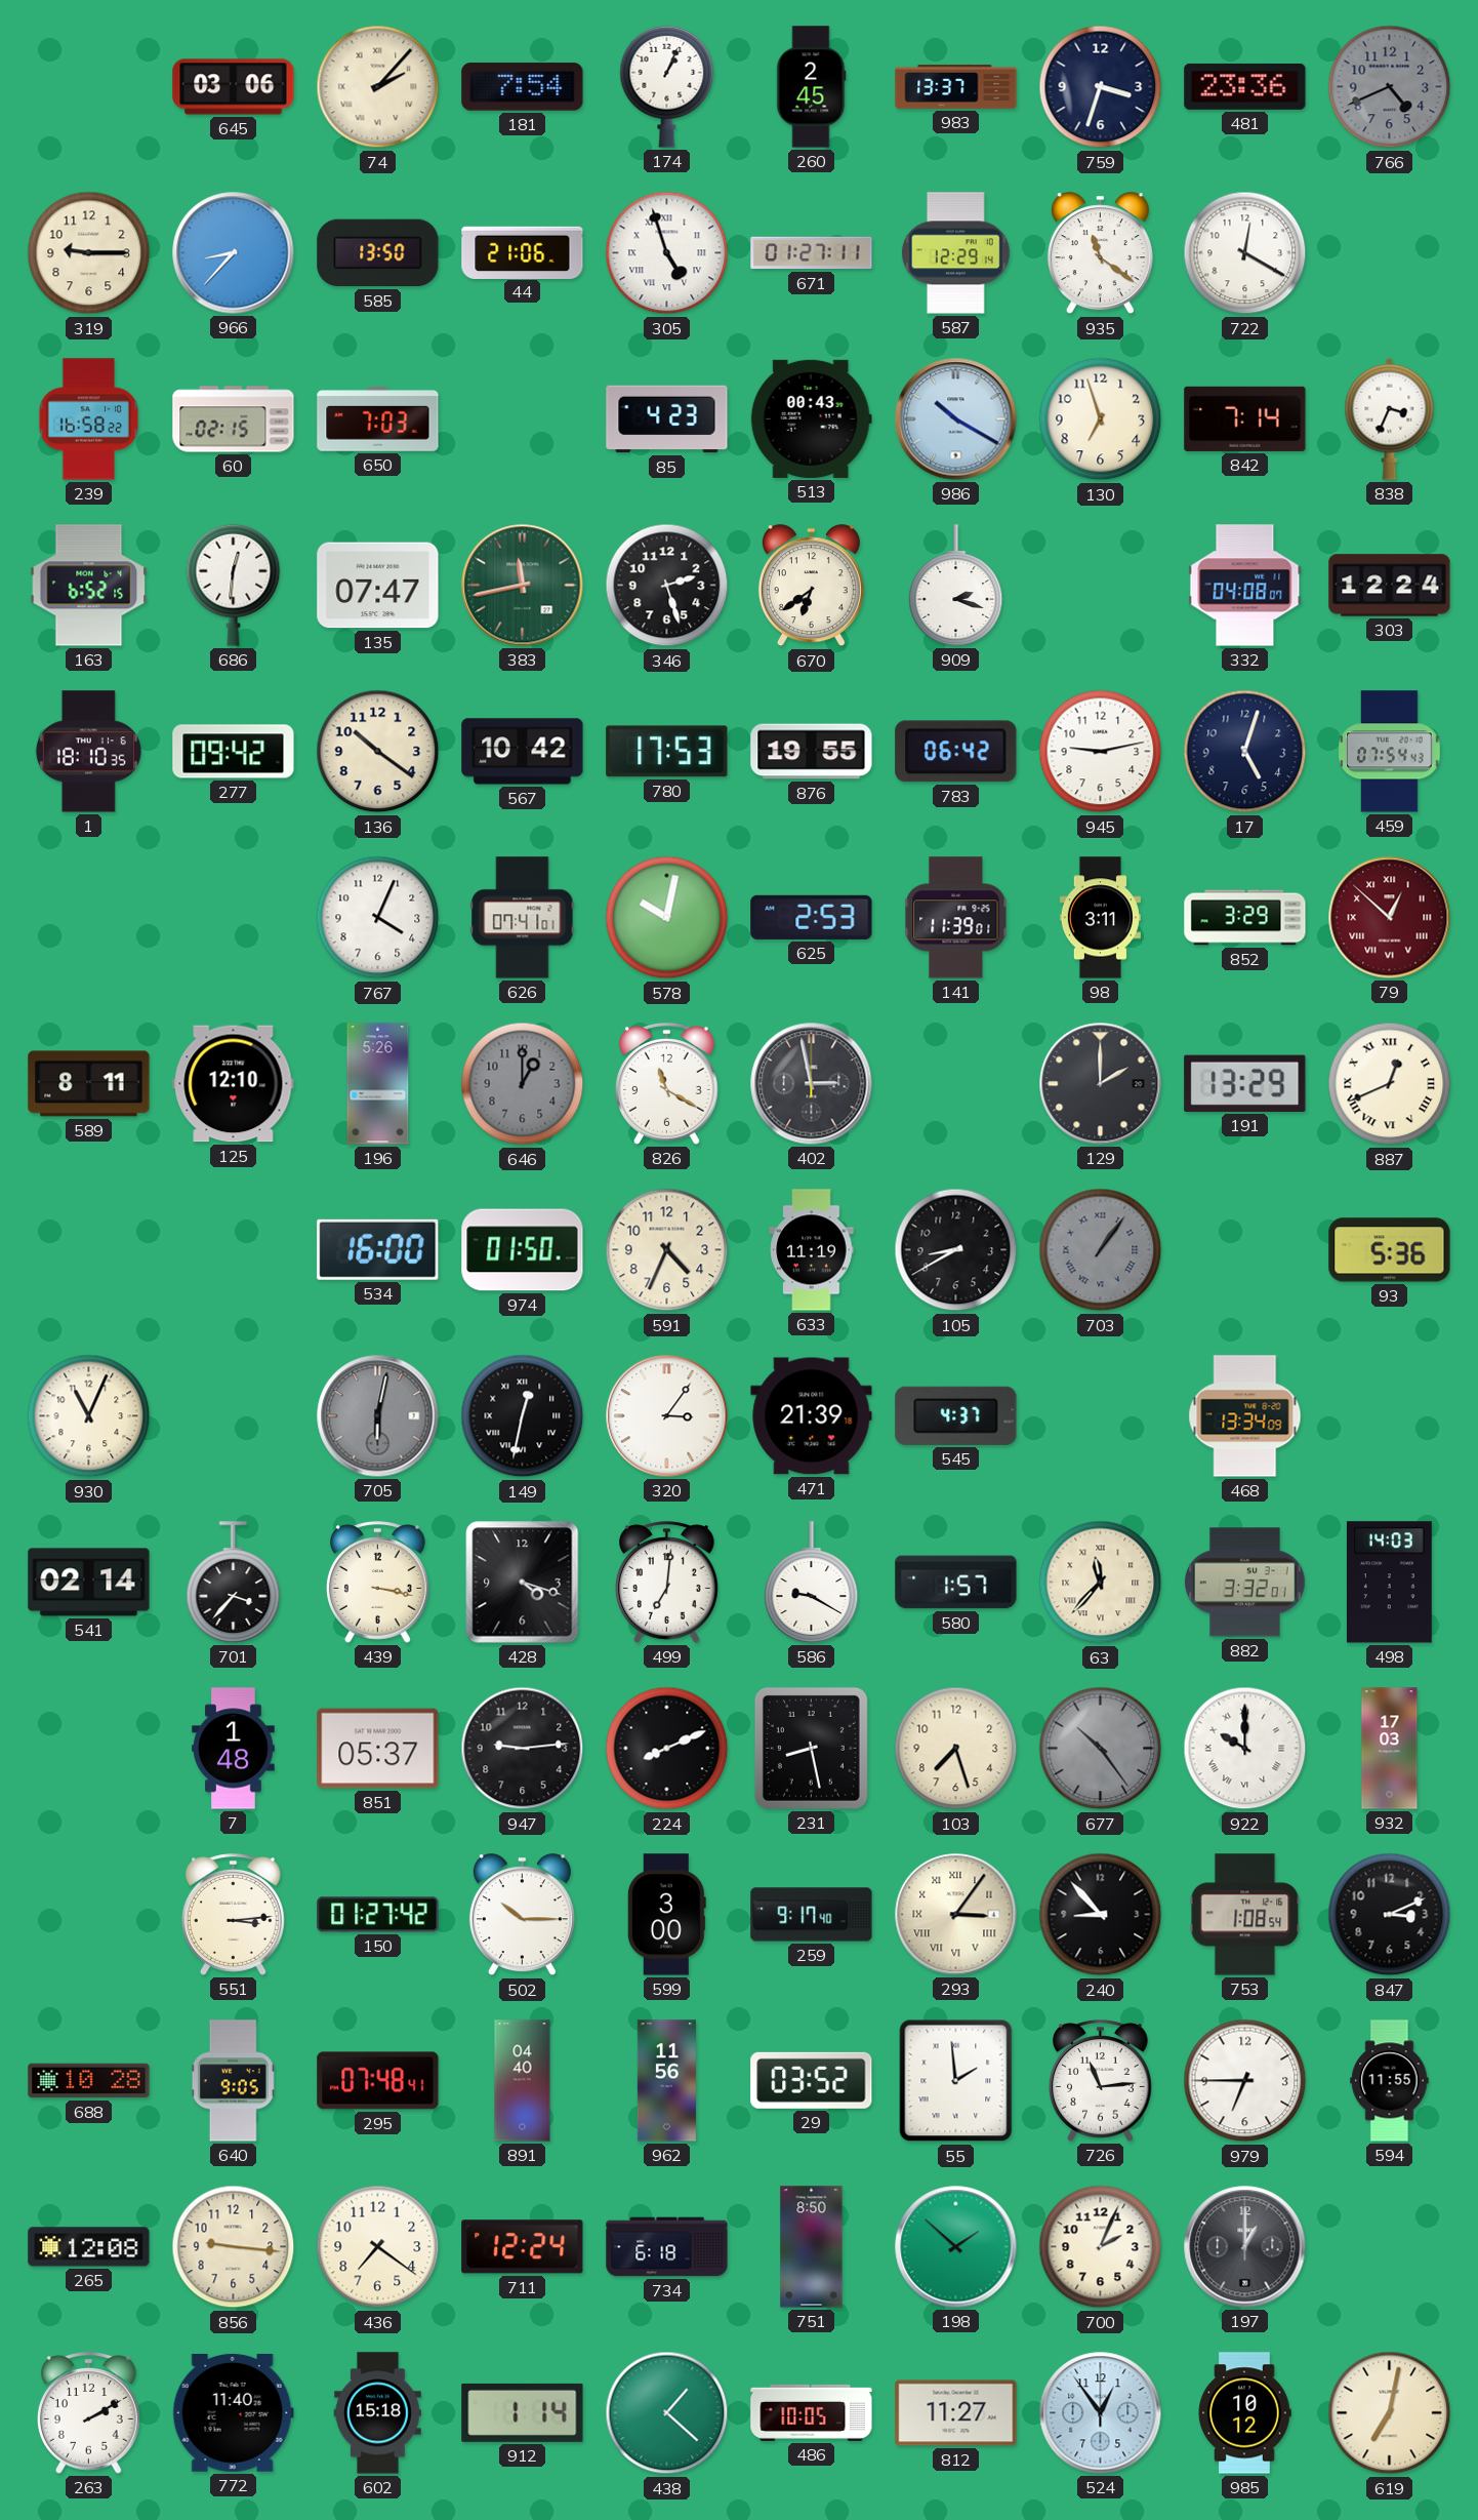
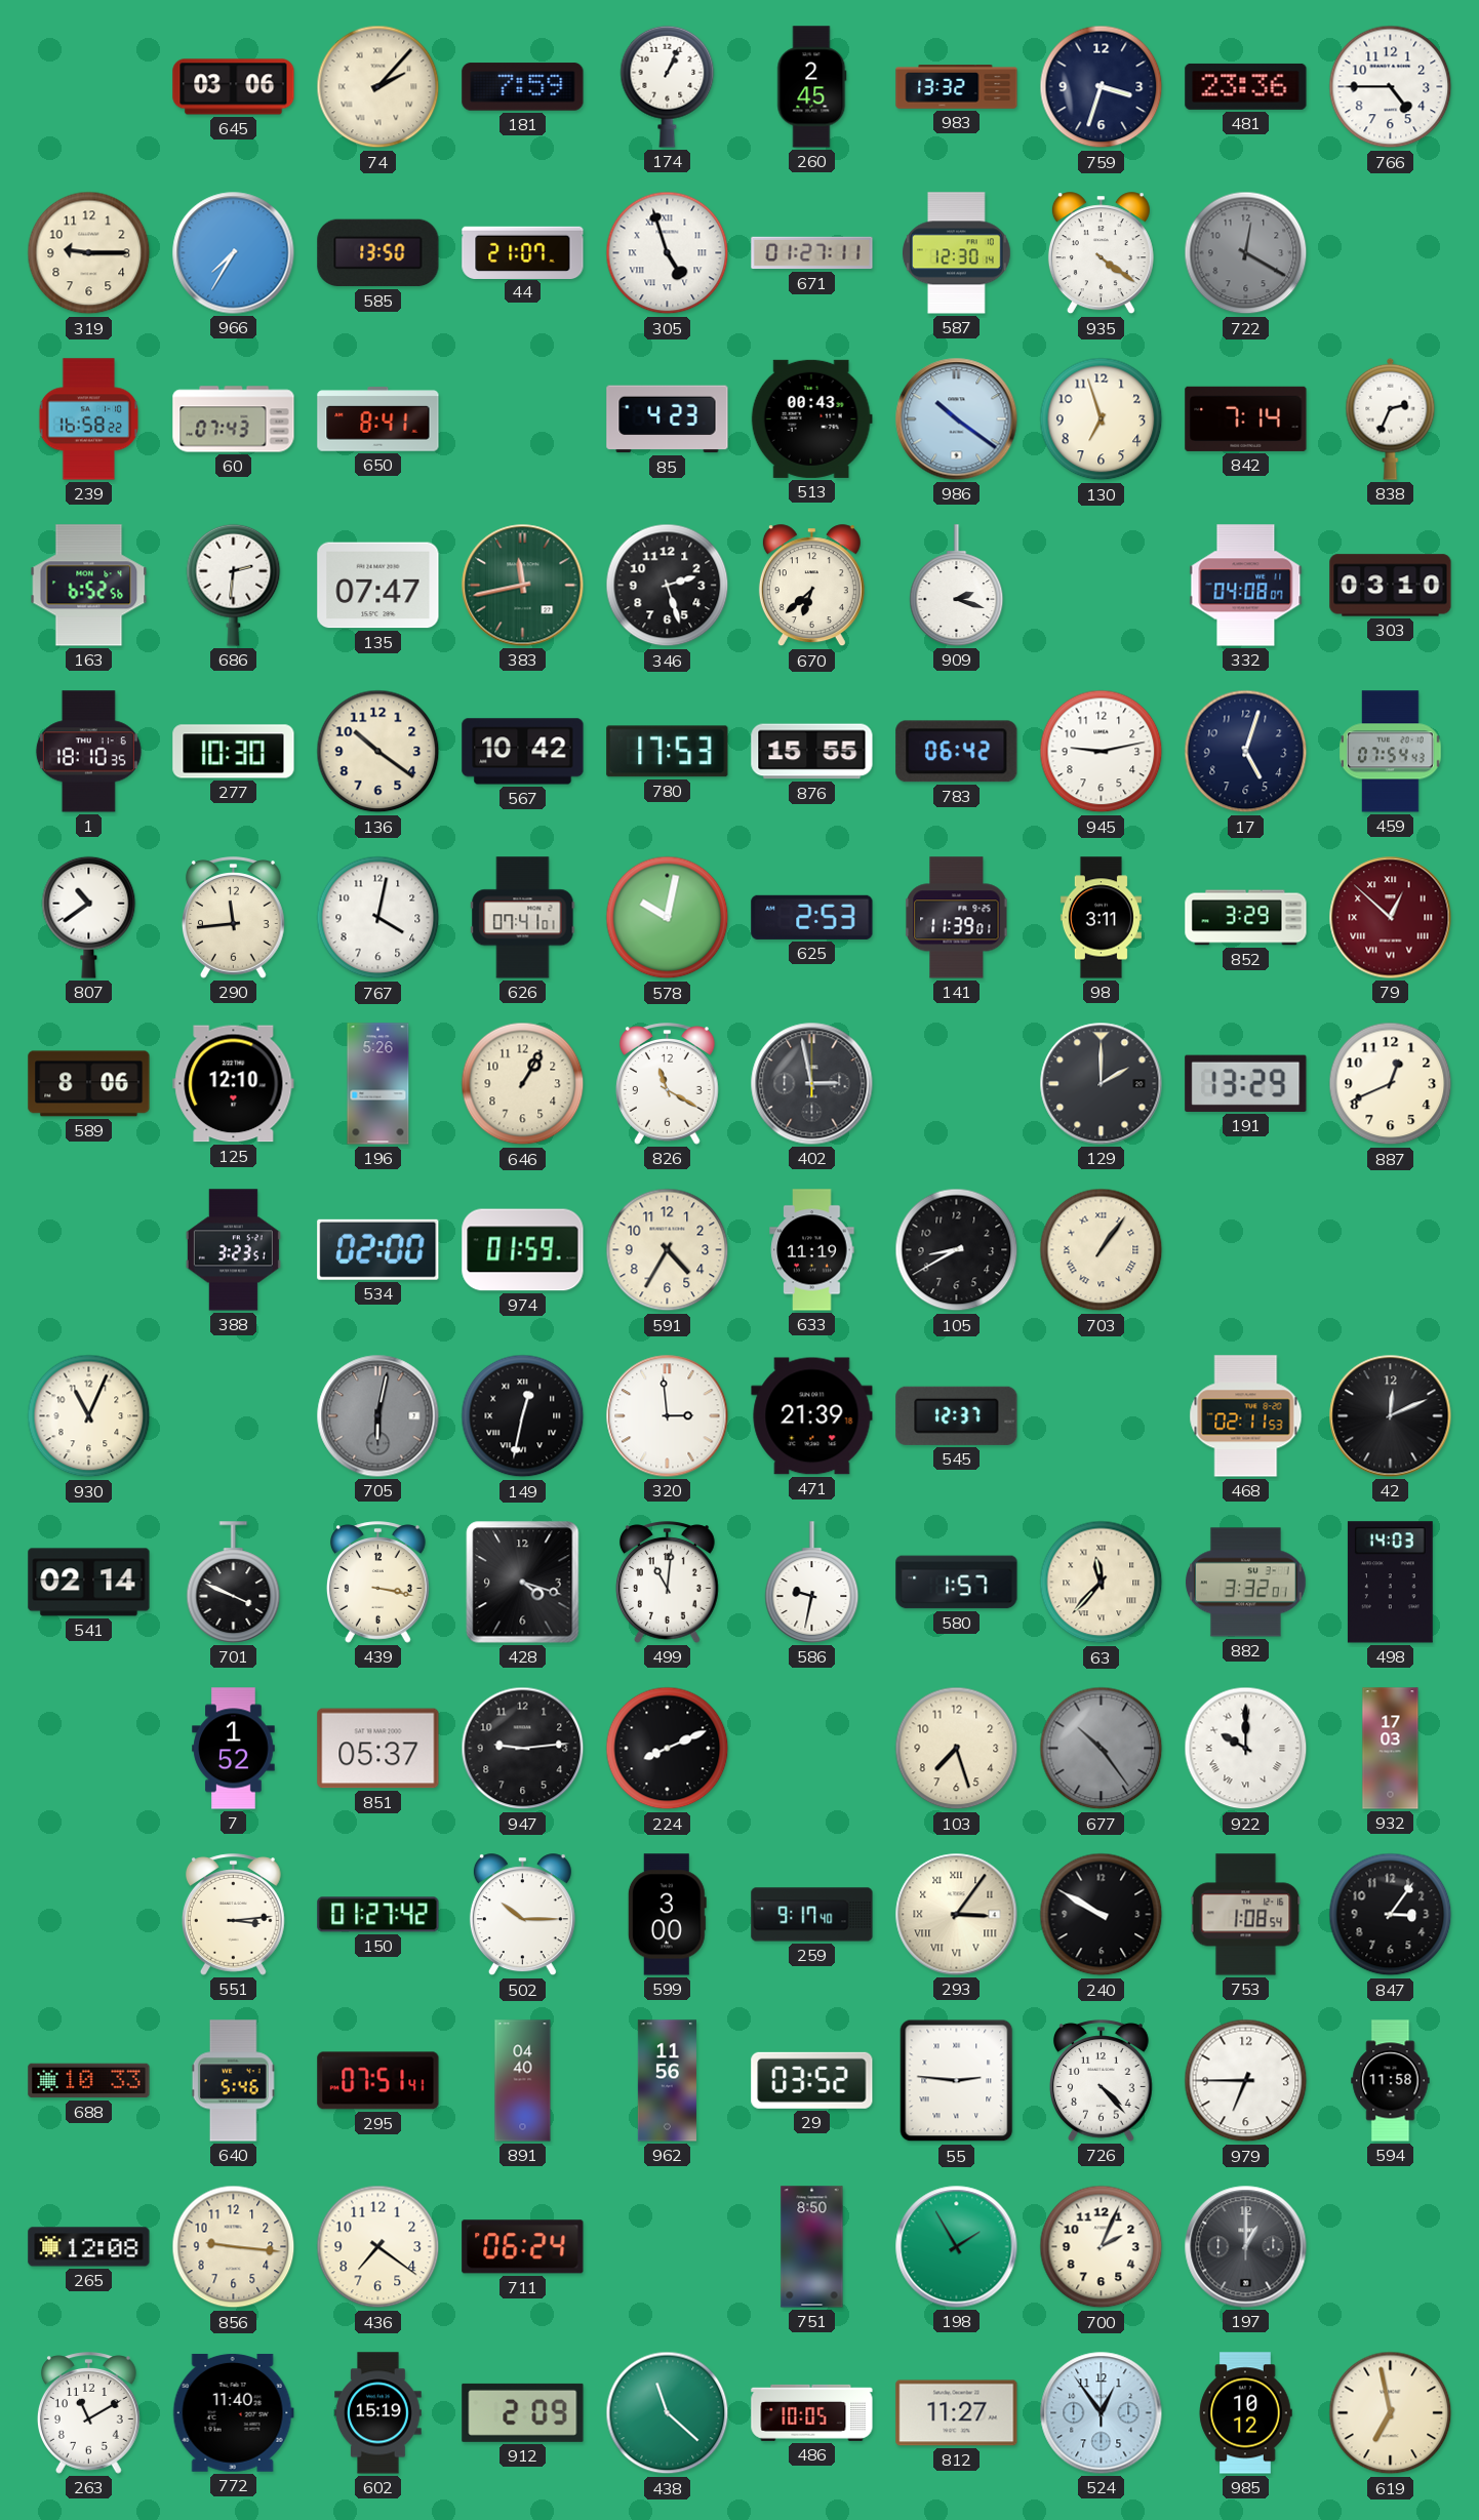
181: 7:54 -> 7:59
983: 13:37 -> 13:32
766: 4:41 -> 4:45
766 dial: grey -> white
966: 8:37 -> 7:35
44: 21:06 -> 21:07
587: 12:29 -> 12:30
935: 11:21 -> 4:21
722 dial: white -> grey
60: 02:15 -> 07:43
650: 7:03 -> 8:41
986: 10:20 -> 10:21
838: 3:34 -> 2:34
163: 6:52:15 -> 6:52:56
686: 12:31 -> 2:31
670: 6:39 -> 6:38
303: 12:24 -> 03:10
277: 09:42 -> 10:30
876: 19:55 -> 15:55
807: none -> 10:39
290: none -> 11:44
767: 4:04 -> 4:02
589: 8:11 -> 8:06
646: 1:00 -> 1:05
646 dial: grey -> cream
887 numerals: Roman -> Arabic
388: none -> 3:23
534: 16:00 -> 02:00
974: 01:50 -> 01:59
591: 4:34 -> 4:35
703 dial: grey -> cream
93: 5:36 -> none
320: 3:06 -> 2:59
545: 4:37 -> 12:37
468: 13:34 -> 02:11
42: none -> 12:11
701: 3:37 -> 3:49
499: 7:01 -> 11:01
586: 9:20 -> 9:32
7: 1:48 -> 1:52
231: 8:28 -> none
240: 8:53 -> 9:50
847: 3:11 -> 3:06
688: 10:28 -> 10:33
640: 9:05 -> 5:46
295: 07:48 -> 07:51
55: 1:59 -> 2:46
726: 11:14 -> 4:23
594: 11:55 -> 11:58
711: 12:24 -> 06:24
734: 6:18 -> none
198: 1:52 -> 1:55
263: 2:10 -> 11:10
602: 15:18 -> 15:19
912: 1:14 -> 2:09
438: 1:22 -> 11:22
619: 7:02 -> 6:58
